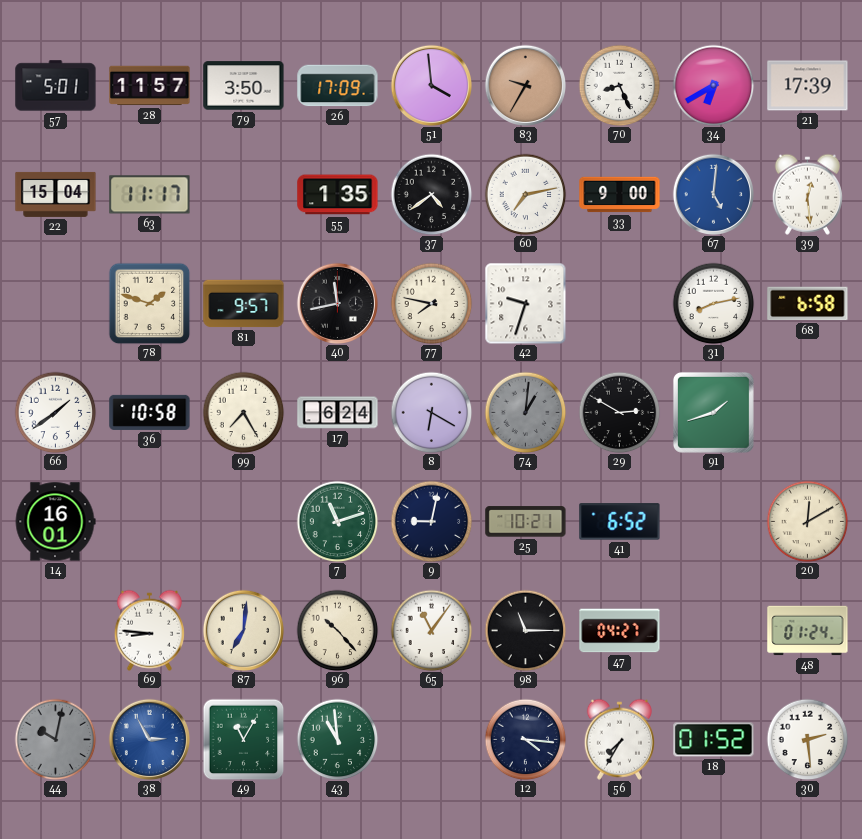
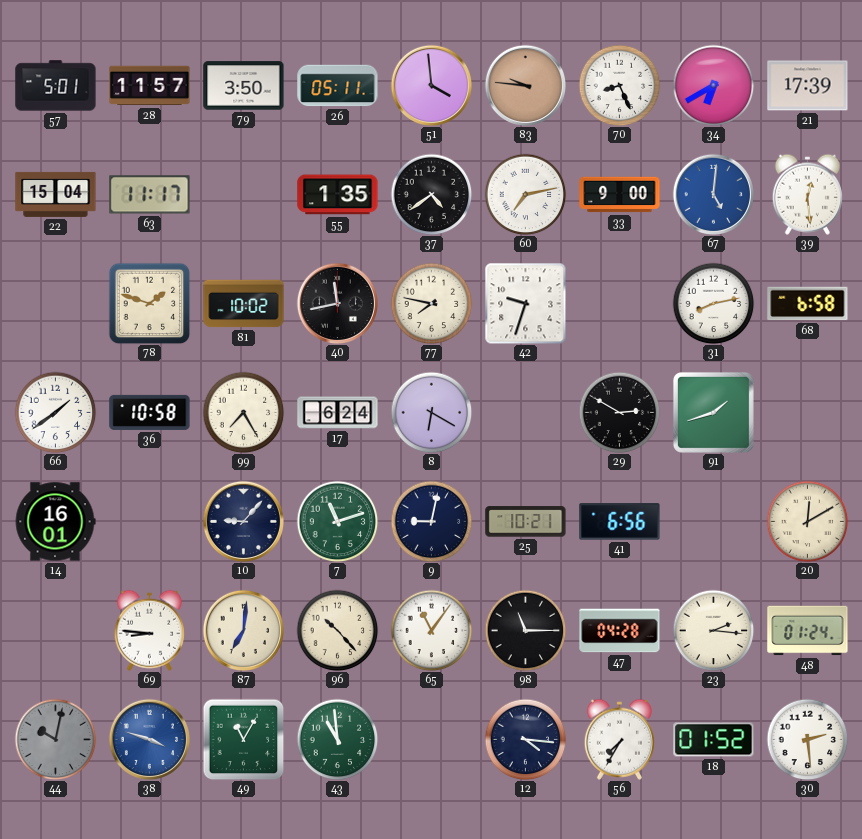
26: 17:09 -> 05:11
83: 9:35 -> 9:46
81: 9:57 -> 10:02
74: 1:01 -> none
10: none -> 9:07
41: 6:52 -> 6:56
47: 04:27 -> 04:28
23: none -> 2:16
38: 2:55 -> 3:48
